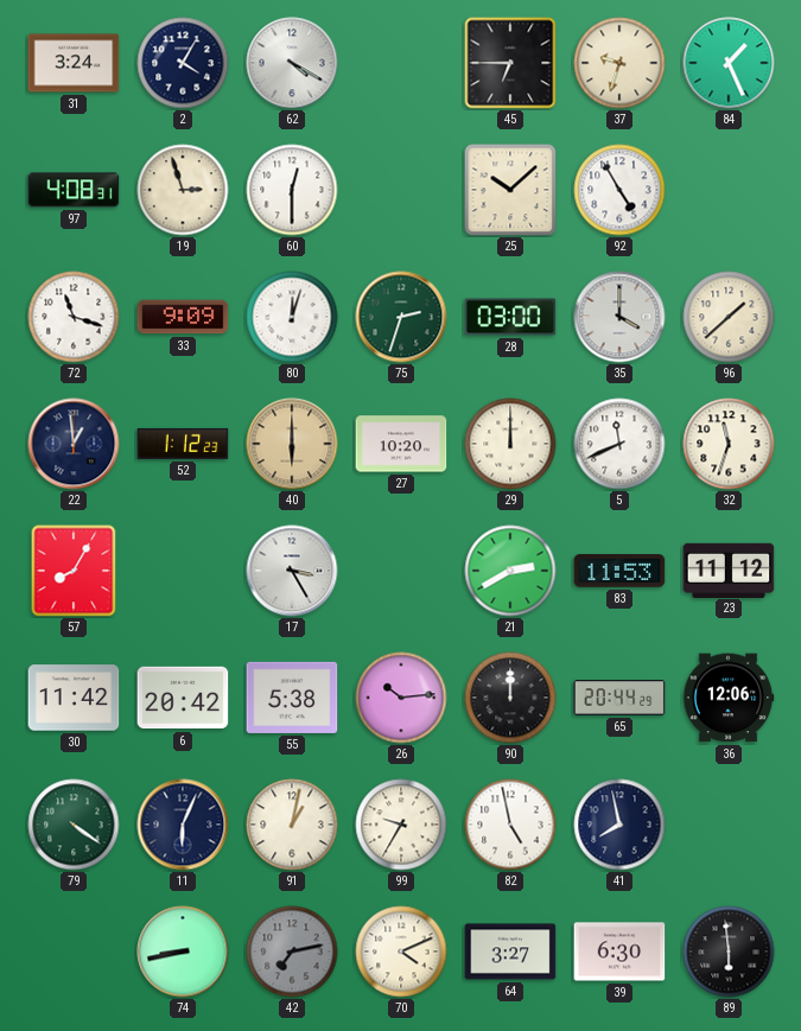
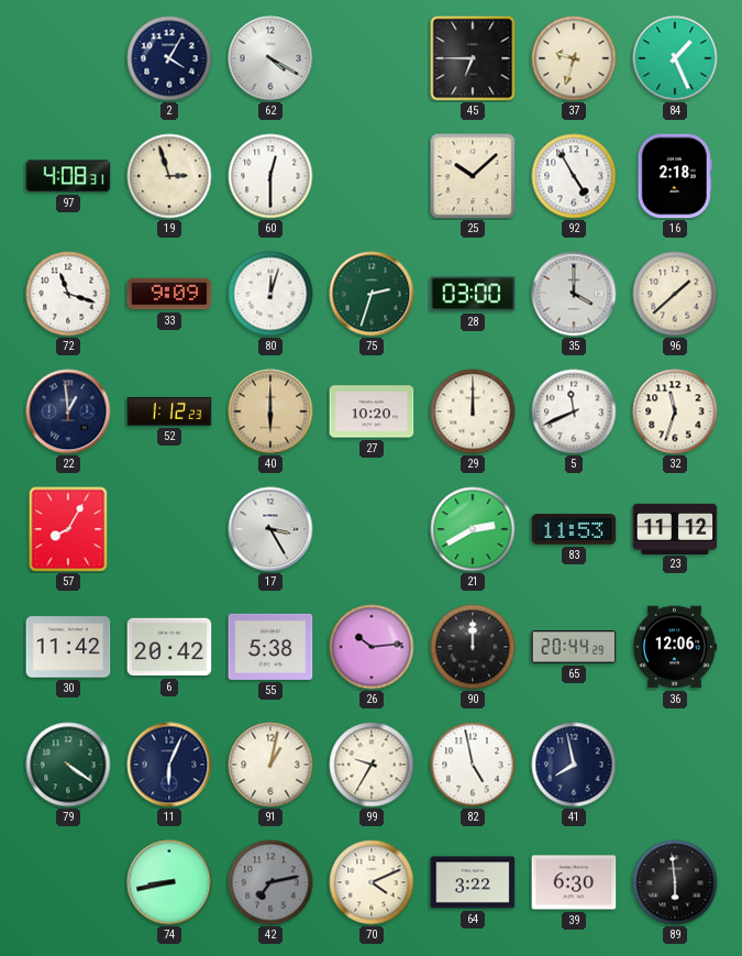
31: 3:24 -> none
16: none -> 2:18
64: 3:27 -> 3:22
